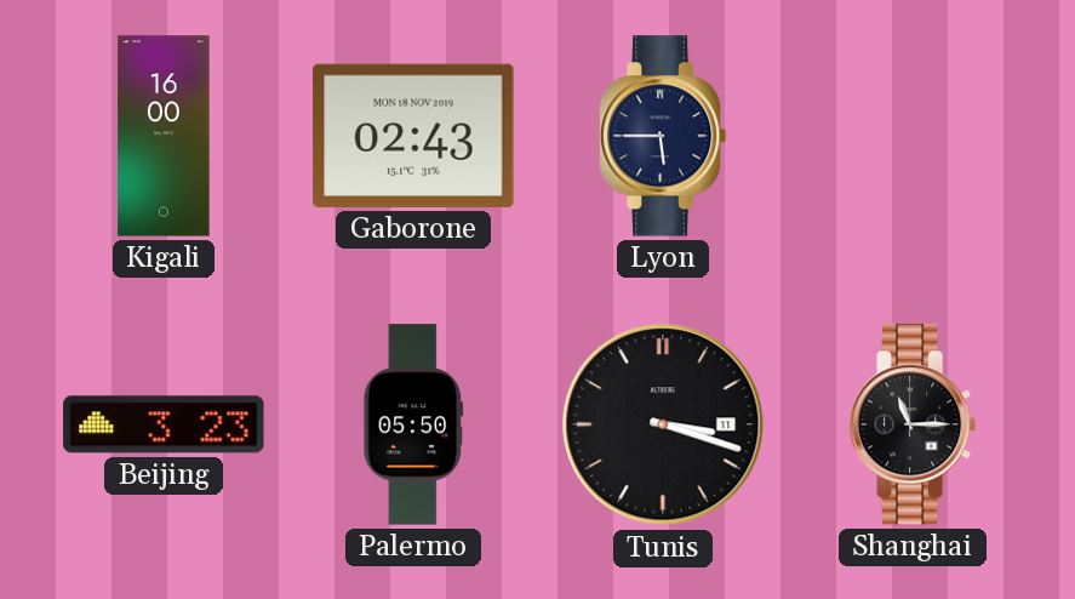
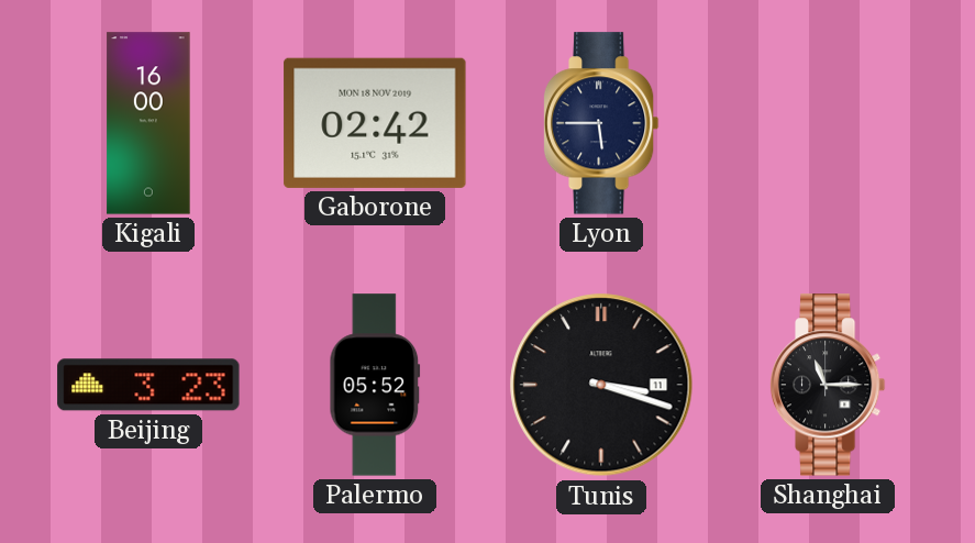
Gaborone: 02:43 -> 02:42
Palermo: 05:50 -> 05:52
